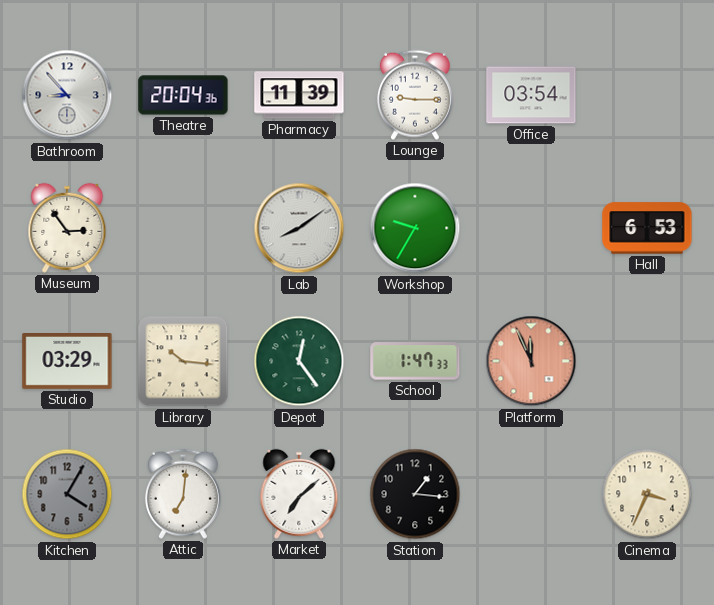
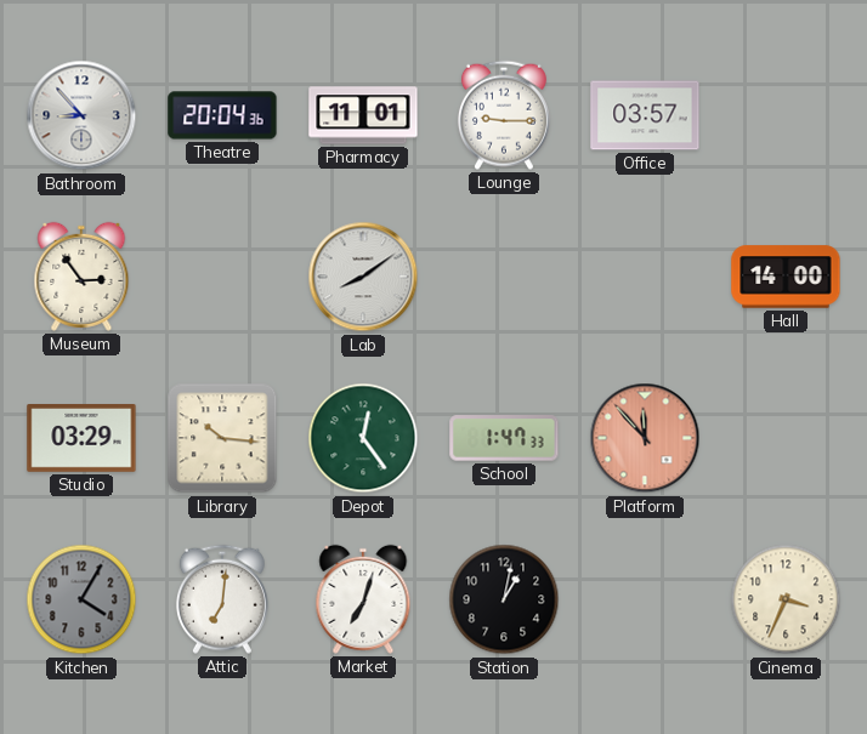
Pharmacy: 11:39 -> 11:01
Office: 03:54 -> 03:57
Workshop: 9:35 -> none
Hall: 6:53 -> 14:00
Platform: 11:56 -> 11:53
Market: 7:08 -> 7:03
Station: 1:16 -> 1:02
